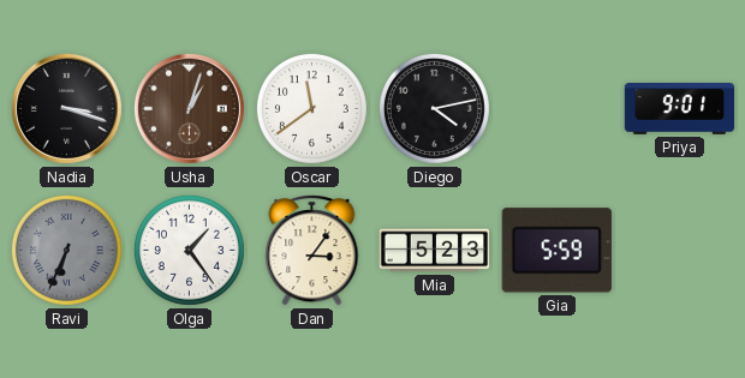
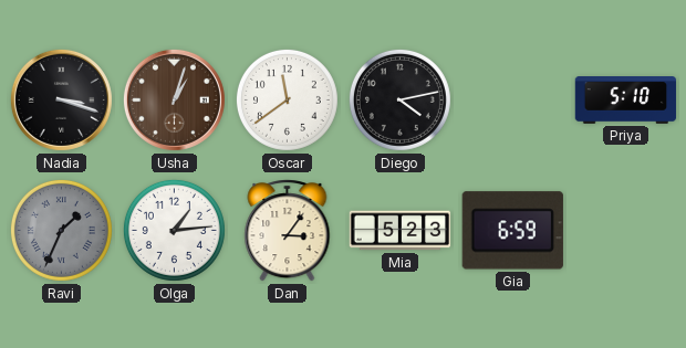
Priya: 9:01 -> 5:10
Ravi: 6:34 -> 1:34
Olga: 1:24 -> 1:14
Gia: 5:59 -> 6:59
